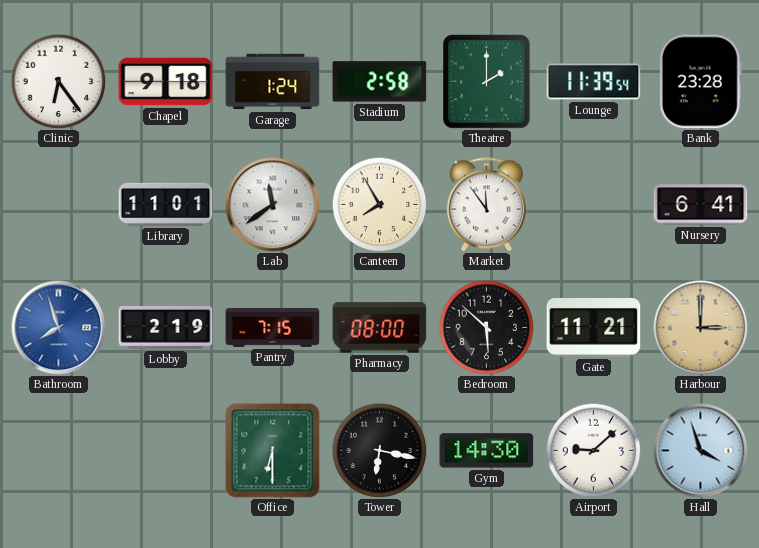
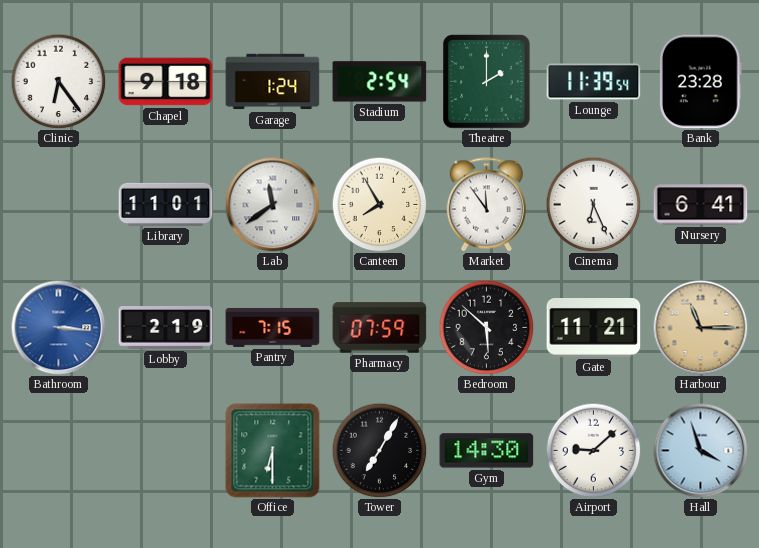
Stadium: 2:58 -> 2:54
Cinema: none -> 6:26
Bathroom: 7:57 -> 3:16
Pharmacy: 08:00 -> 07:59
Harbour: 3:00 -> 11:15
Tower: 6:17 -> 7:05
